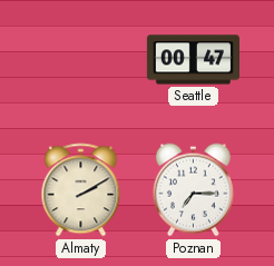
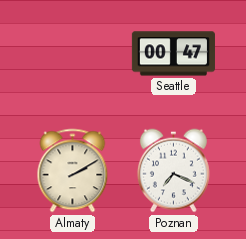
Poznan: 7:15 -> 7:19
